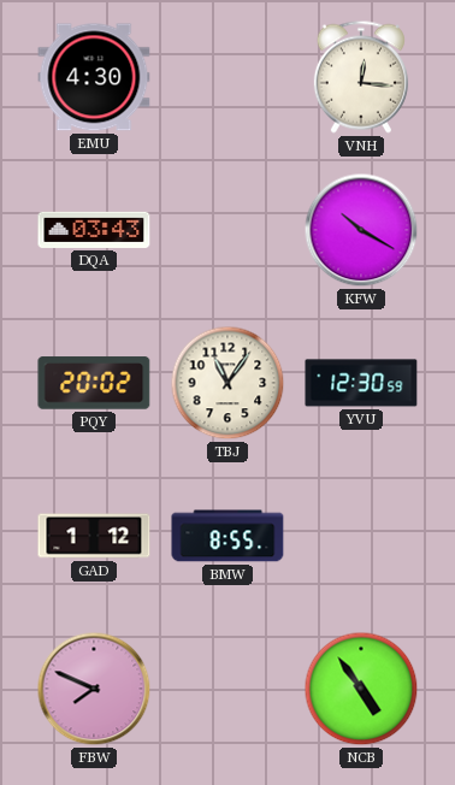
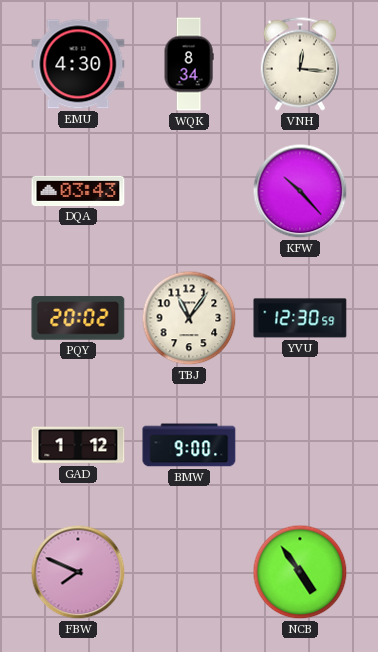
WQK: none -> 8:34
KFW: 10:20 -> 10:23
BMW: 8:55 -> 9:00
